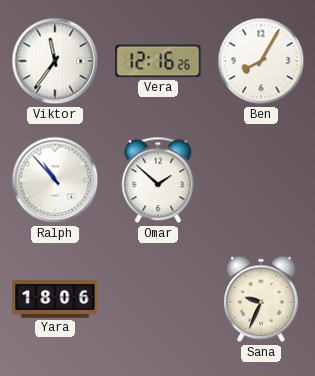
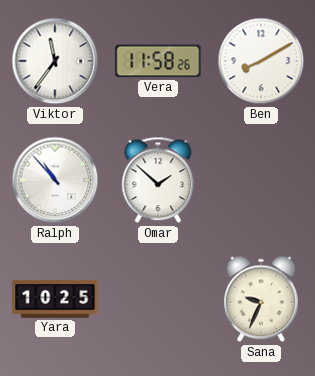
Vera: 12:16 -> 11:58
Ben: 8:05 -> 8:10
Yara: 18:06 -> 10:25
